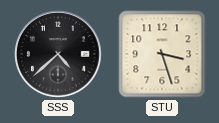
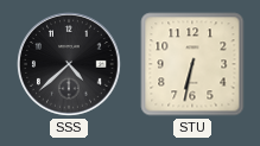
STU: 3:27 -> 6:32
